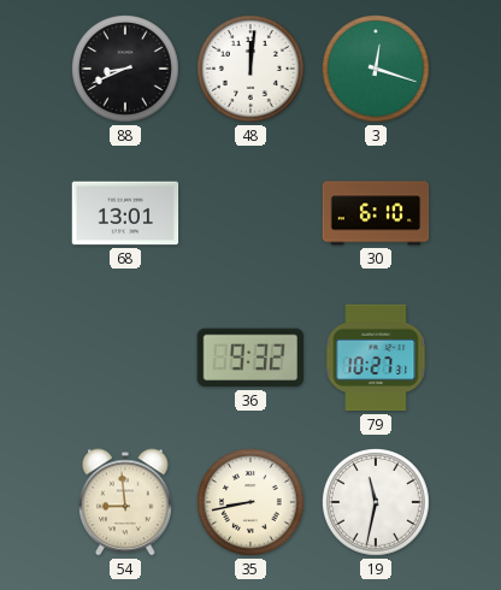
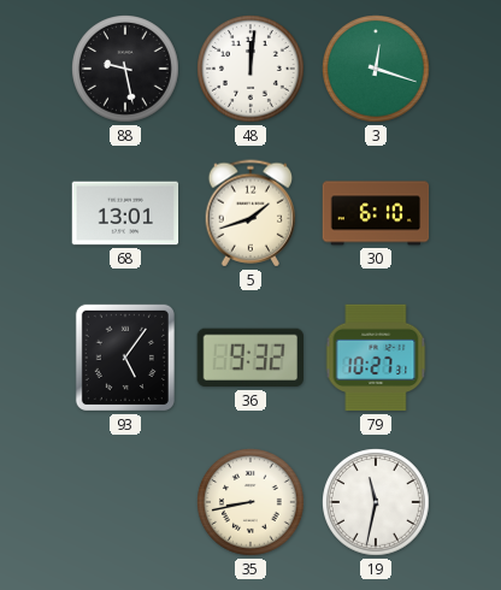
88: 8:41 -> 9:28
5: none -> 1:42
93: none -> 5:06
54: 8:59 -> none
